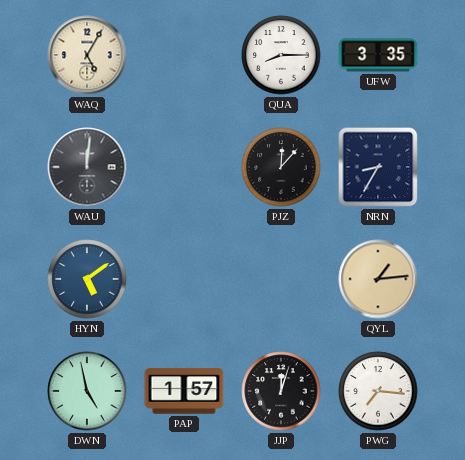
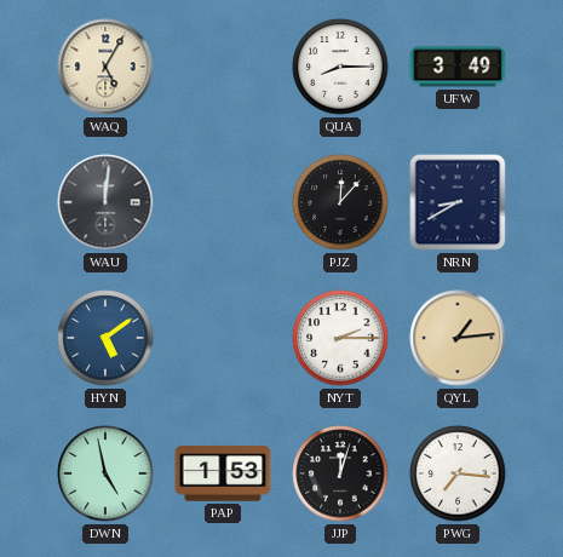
UFW: 3:35 -> 3:49
NRN: 8:35 -> 8:40
NYT: none -> 2:15
PAP: 1:57 -> 1:53
